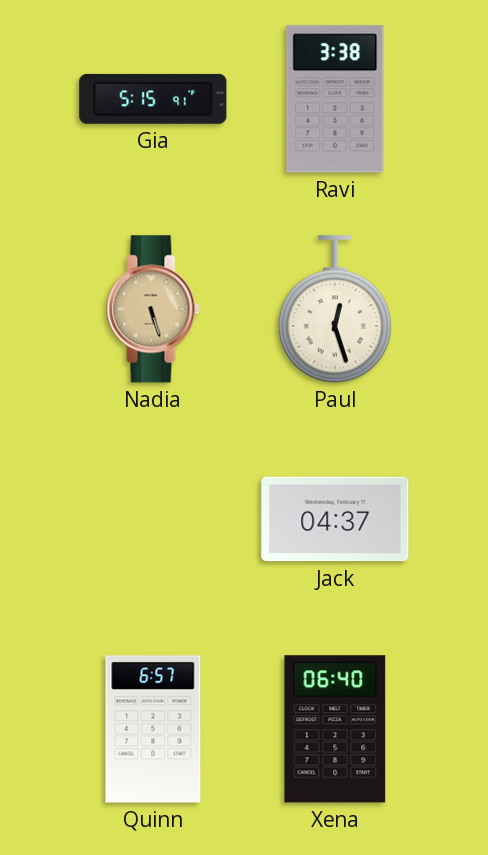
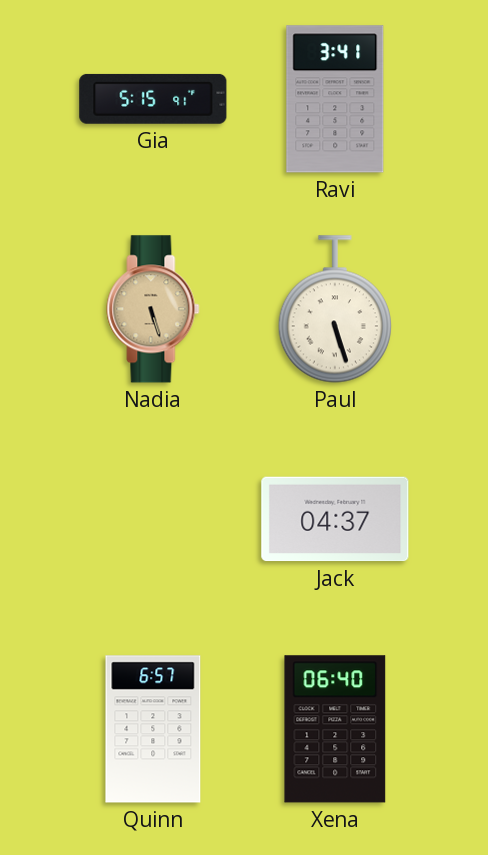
Ravi: 3:38 -> 3:41
Paul: 12:27 -> 5:27
